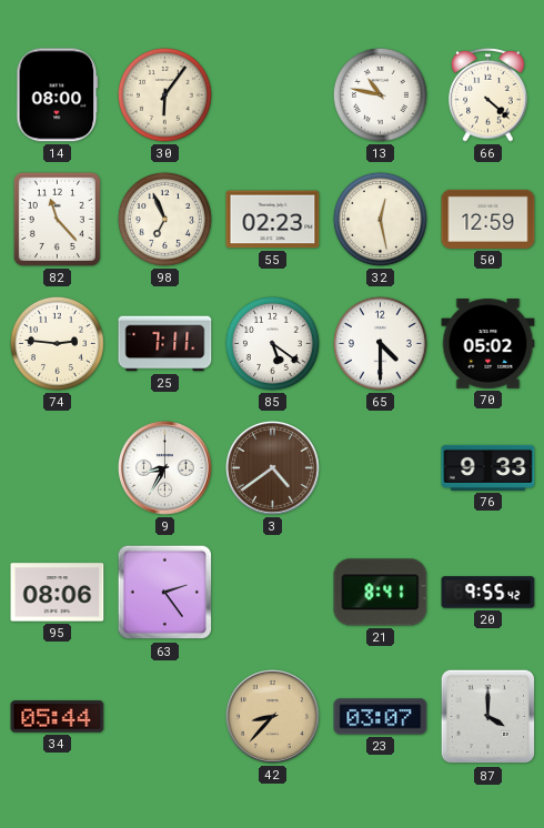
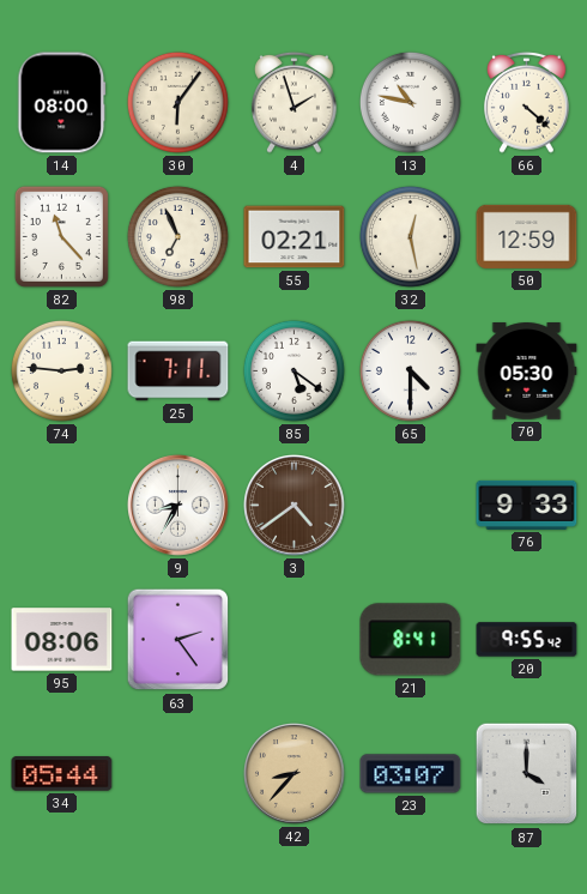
4: none -> 1:57
55: 02:23 -> 02:21
70: 05:02 -> 05:30
